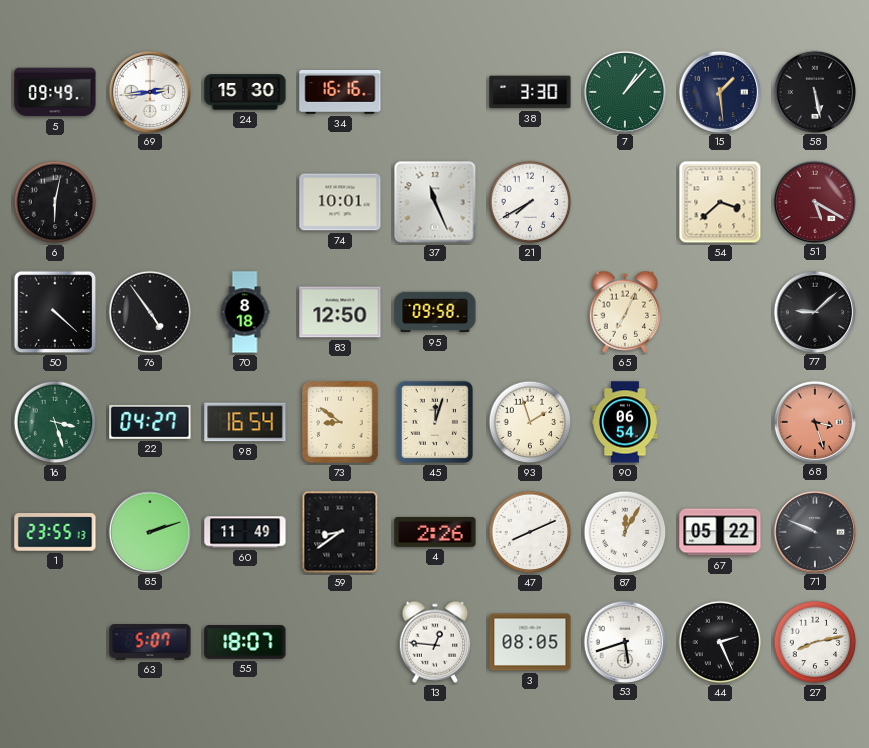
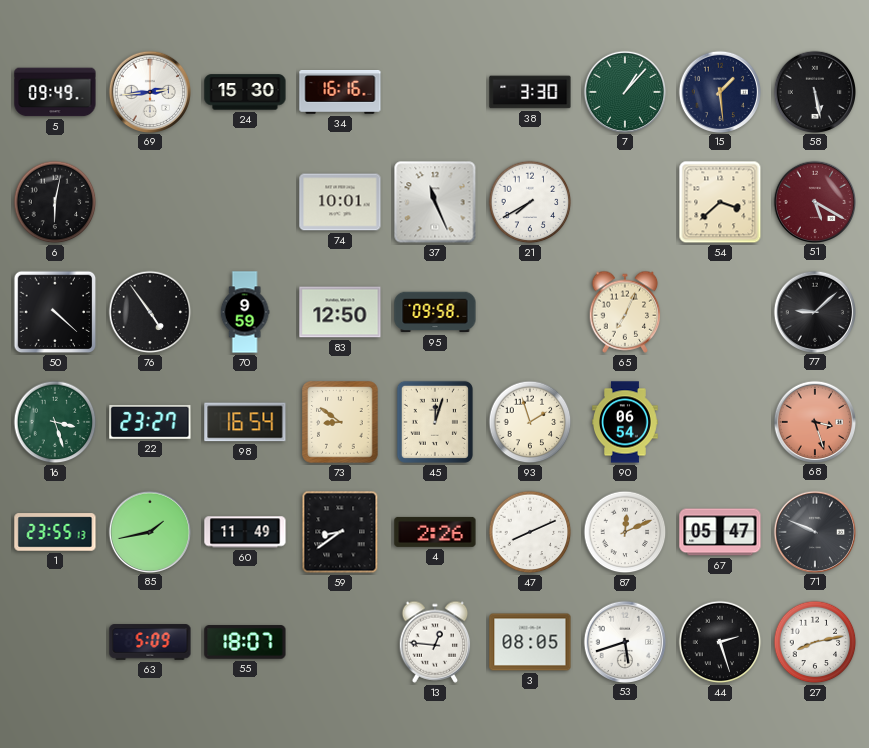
70: 8:18 -> 9:59
22: 04:27 -> 23:27
85: 2:12 -> 1:43
87: 12:05 -> 12:11
67: 05:22 -> 05:47
63: 5:07 -> 5:09
44: 2:26 -> 2:27
